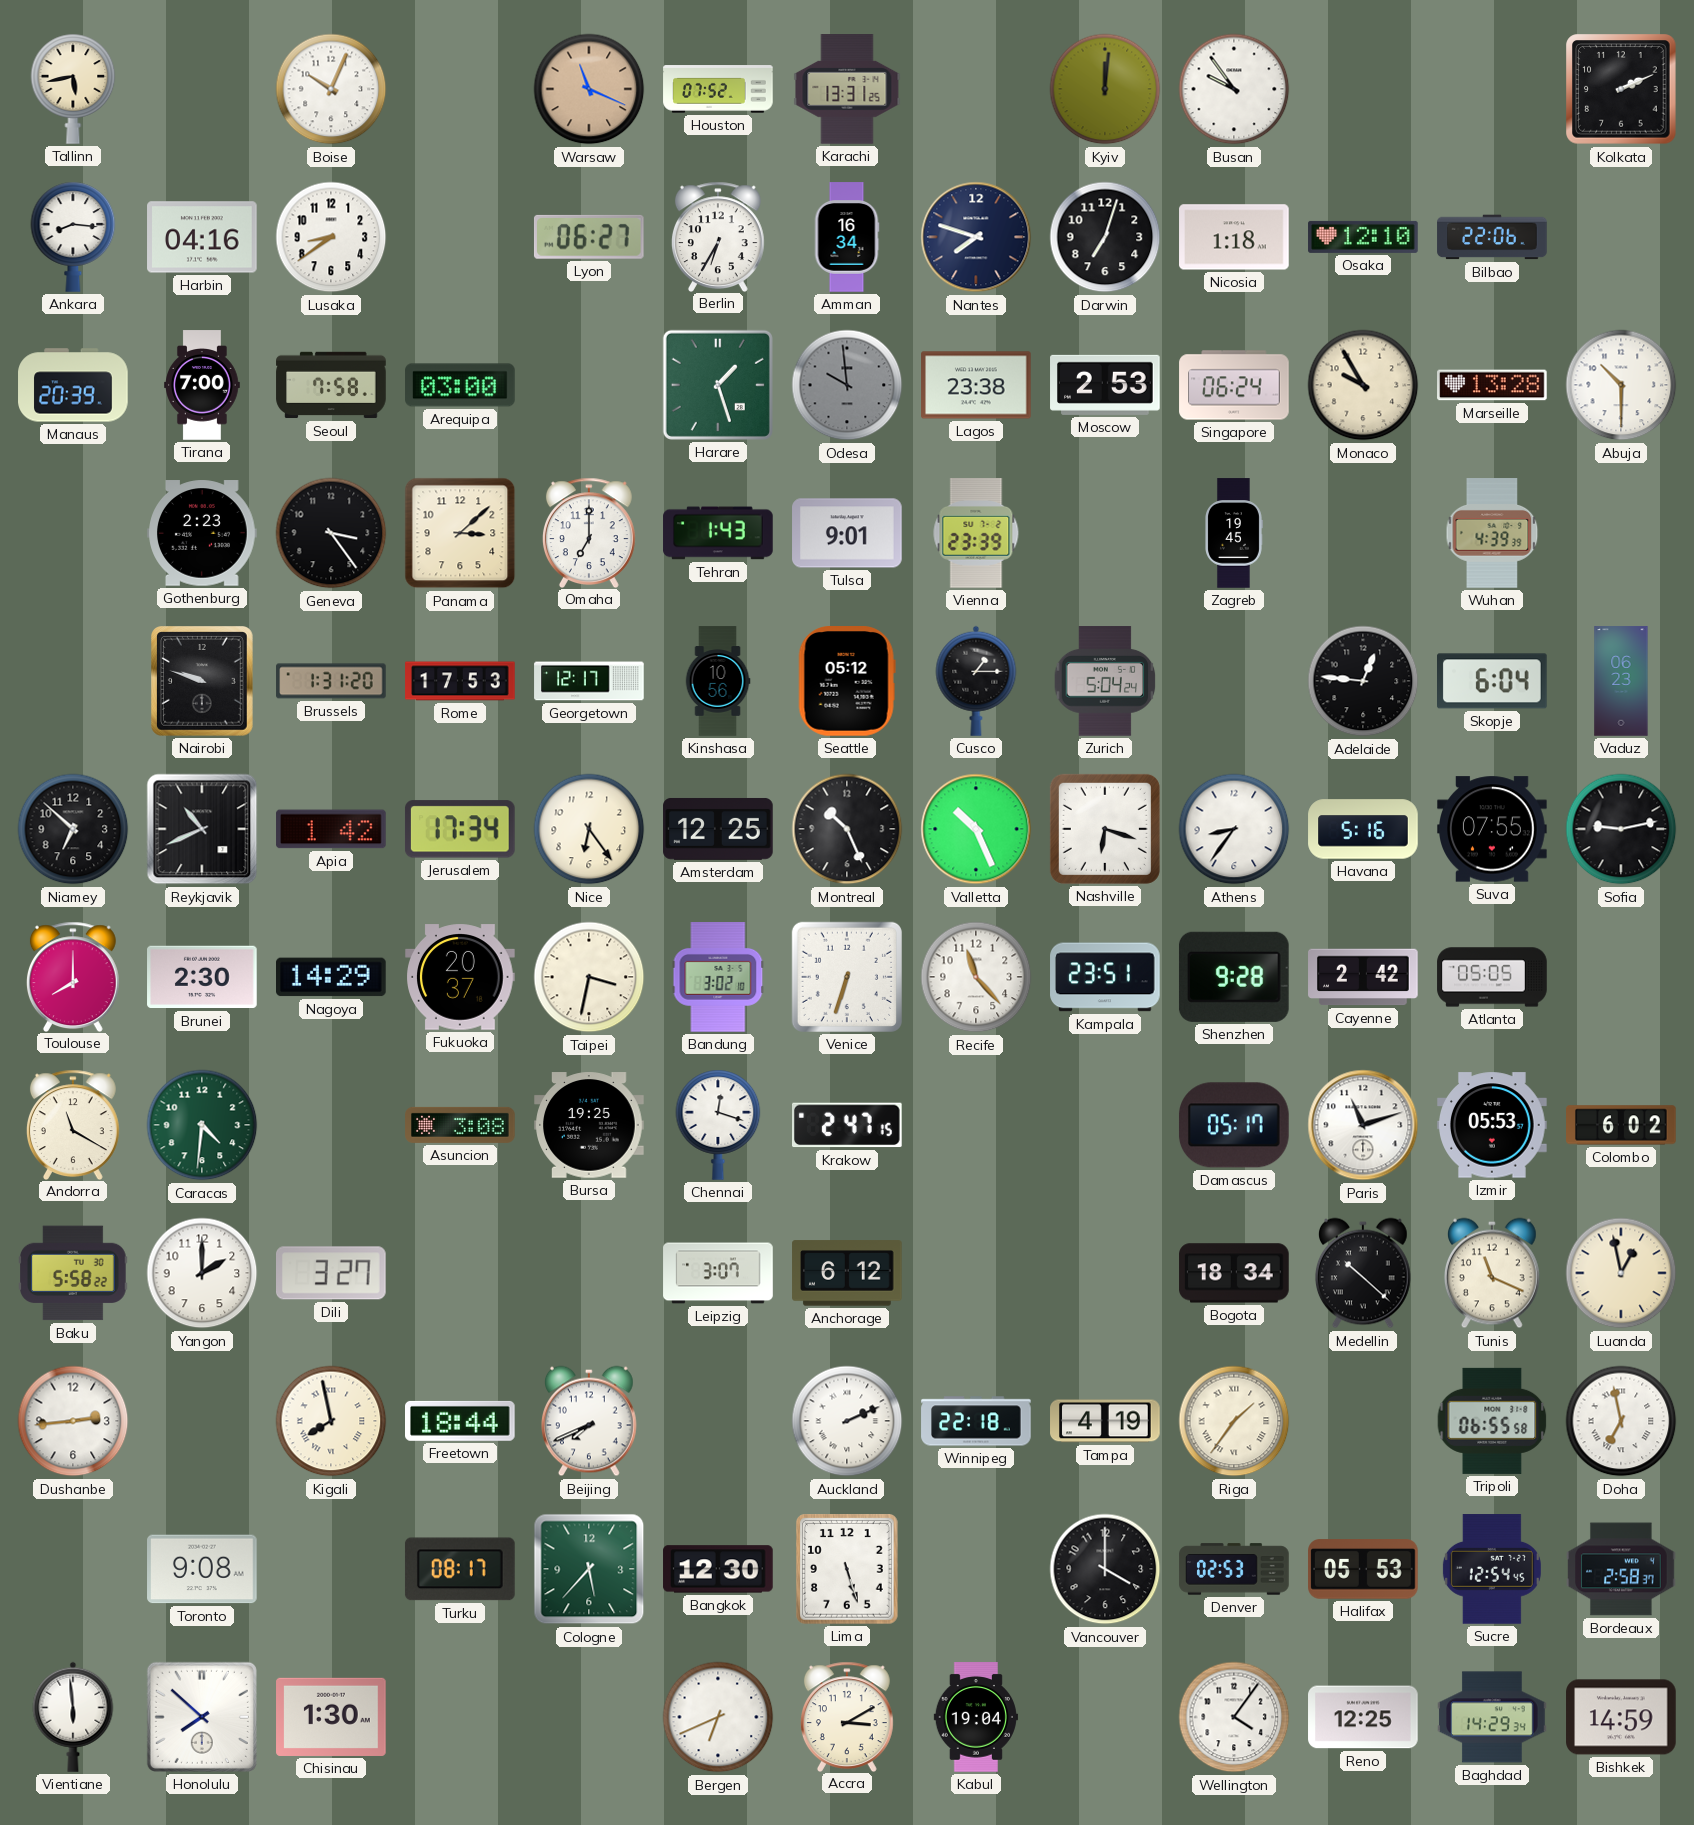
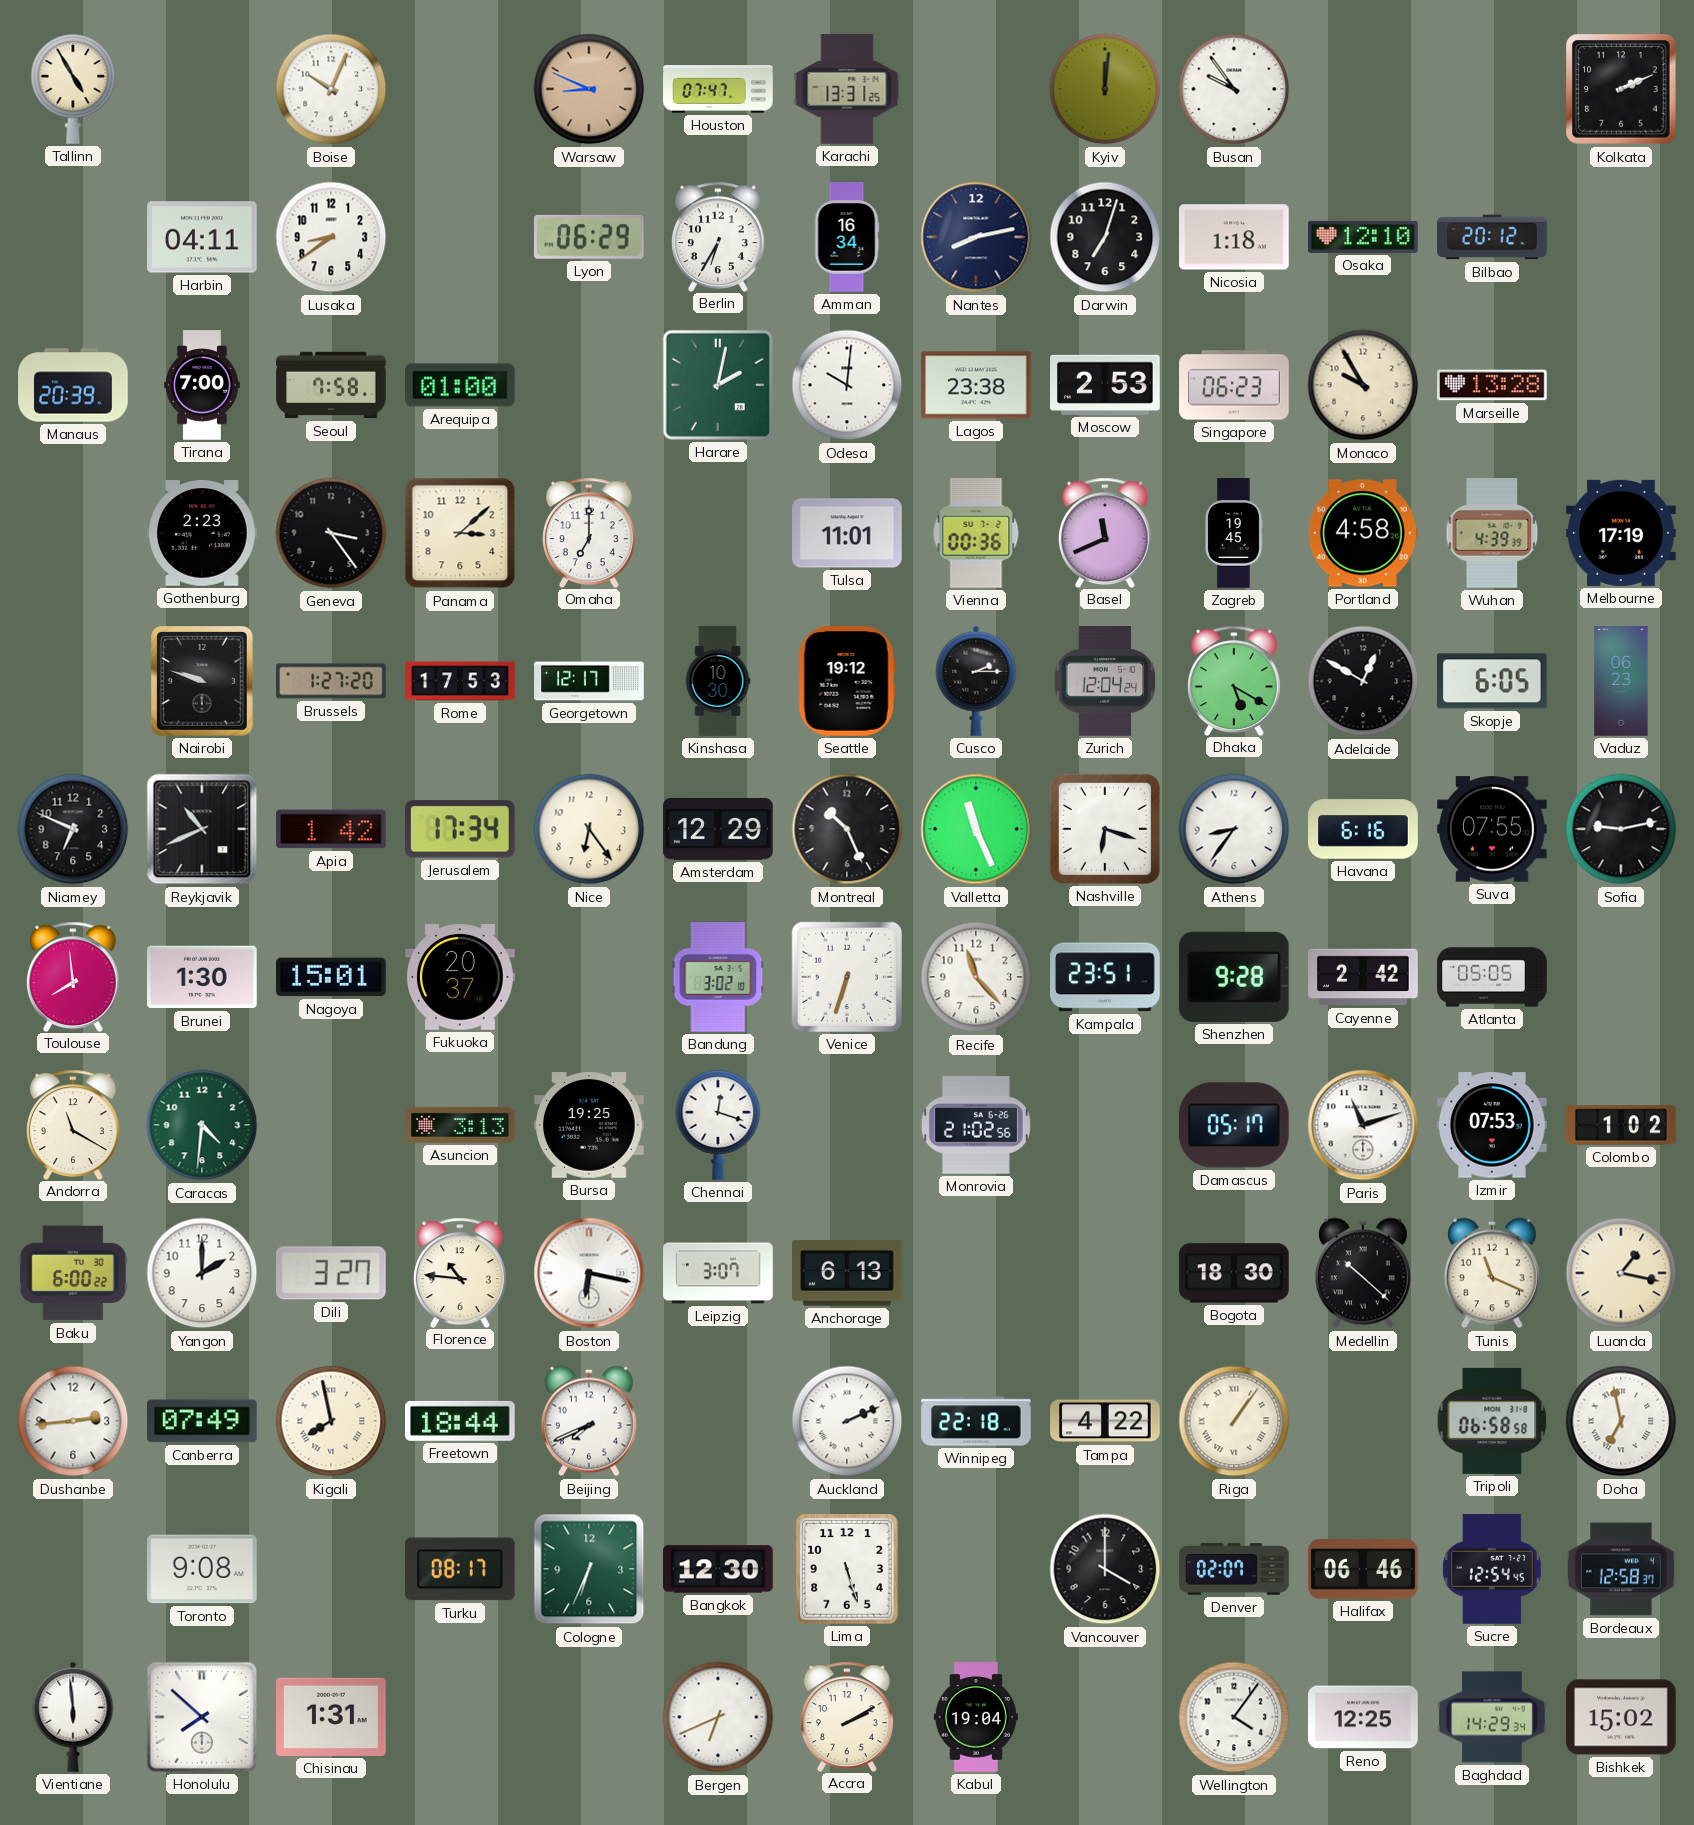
Tallinn: 5:43 -> 4:55
Warsaw: 11:19 -> 8:49
Houston: 07:52 -> 07:47
Ankara: 8:16 -> none
Harbin: 04:16 -> 04:11
Lyon: 06:27 -> 06:29
Nantes: 7:48 -> 8:13
Bilbao: 22:06 -> 20:12
Arequipa: 03:00 -> 01:00
Harare: 1:27 -> 2:02
Odesa: 9:59 -> 10:01
Odesa dial: grey -> white
Singapore: 06:24 -> 06:23
Abuja: 10:30 -> none
Tehran: 1:43 -> none
Tulsa: 9:01 -> 11:01
Vienna: 23:39 -> 00:36
Basel: none -> 11:41
Portland: none -> 4:58
Melbourne: none -> 17:19
Brussels: 1:31 -> 1:27
Kinshasa: 10:56 -> 10:30
Seattle: 05:12 -> 19:12
Cusco: 1:15 -> 2:15
Zurich: 5:04 -> 12:04
Dhaka: none -> 5:20
Adelaide: 12:46 -> 12:50
Skopje: 6:04 -> 6:05
Niamey: 6:52 -> 6:49
Amsterdam: 12:25 -> 12:29
Valletta: 10:26 -> 11:26
Havana: 5:16 -> 6:16
Toulouse: 8:00 -> 7:59
Brunei: 2:30 -> 1:30
Nagoya: 14:29 -> 15:01
Taipei: 3:32 -> none
Asuncion: 3:08 -> 3:13
Krakow: 2:47 -> none
Monrovia: none -> 21:02
Izmir: 05:53 -> 07:53
Colombo: 6:02 -> 1:02
Baku: 5:58 -> 6:00
Florence: none -> 10:46
Boston: none -> 6:17
Anchorage: 6:12 -> 6:13
Bogota: 18:34 -> 18:30
Luanda: 12:58 -> 1:17
Canberra: none -> 07:49
Tampa: 4:19 -> 4:22
Riga: 1:36 -> 1:06
Tripoli: 06:55 -> 06:58
Cologne: 5:37 -> 6:34
Denver: 02:53 -> 02:07
Halifax: 05:53 -> 06:46
Bordeaux: 2:58 -> 12:58
Chisinau: 1:30 -> 1:31
Accra: 3:10 -> 2:10
Bishkek: 14:59 -> 15:02
